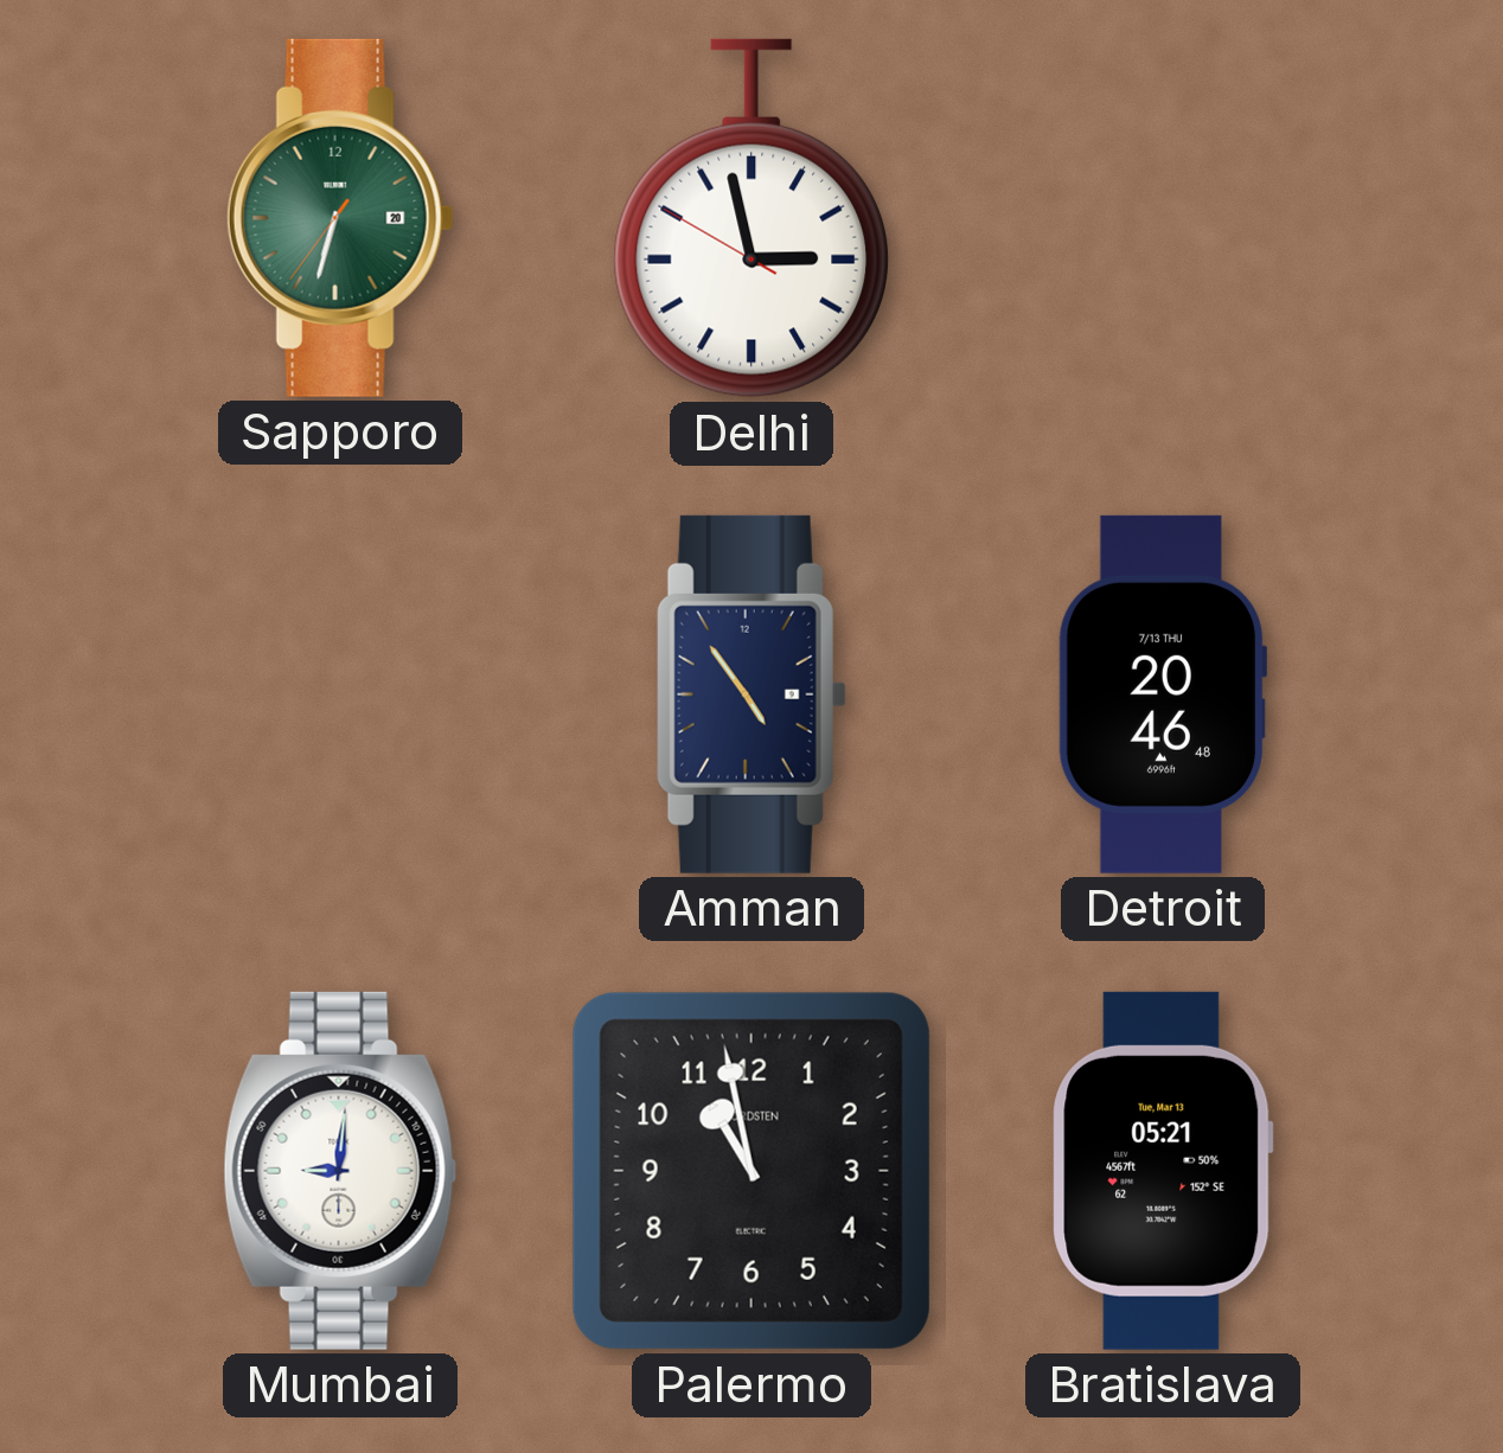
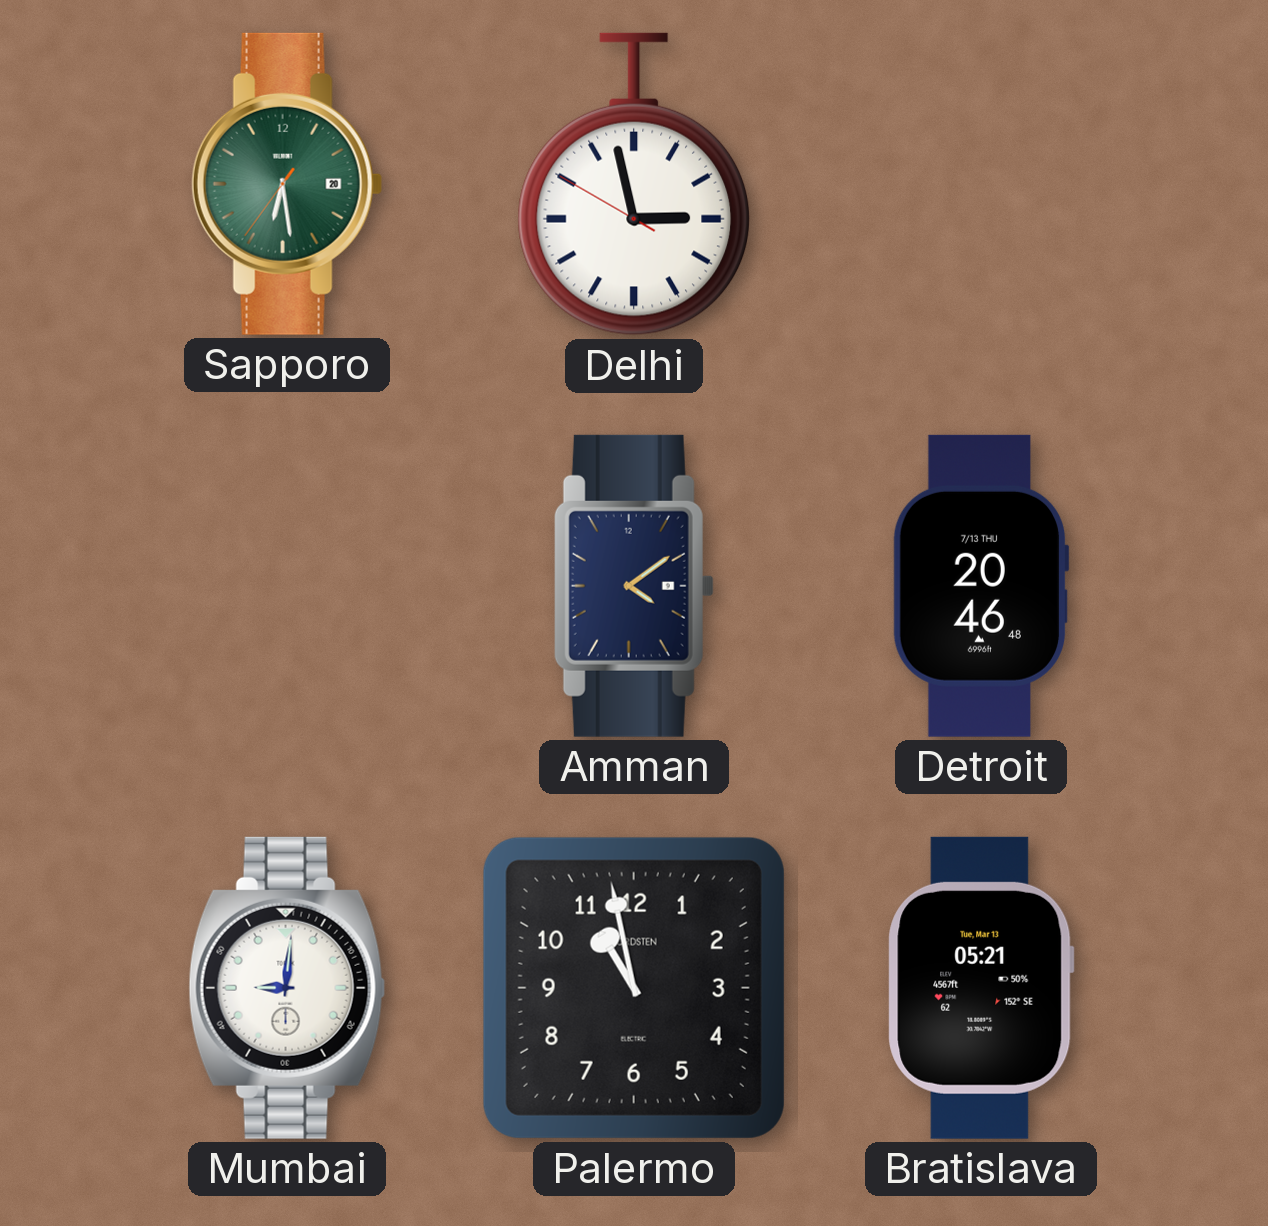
Sapporo: 6:32 -> 6:28
Amman: 4:54 -> 4:09
